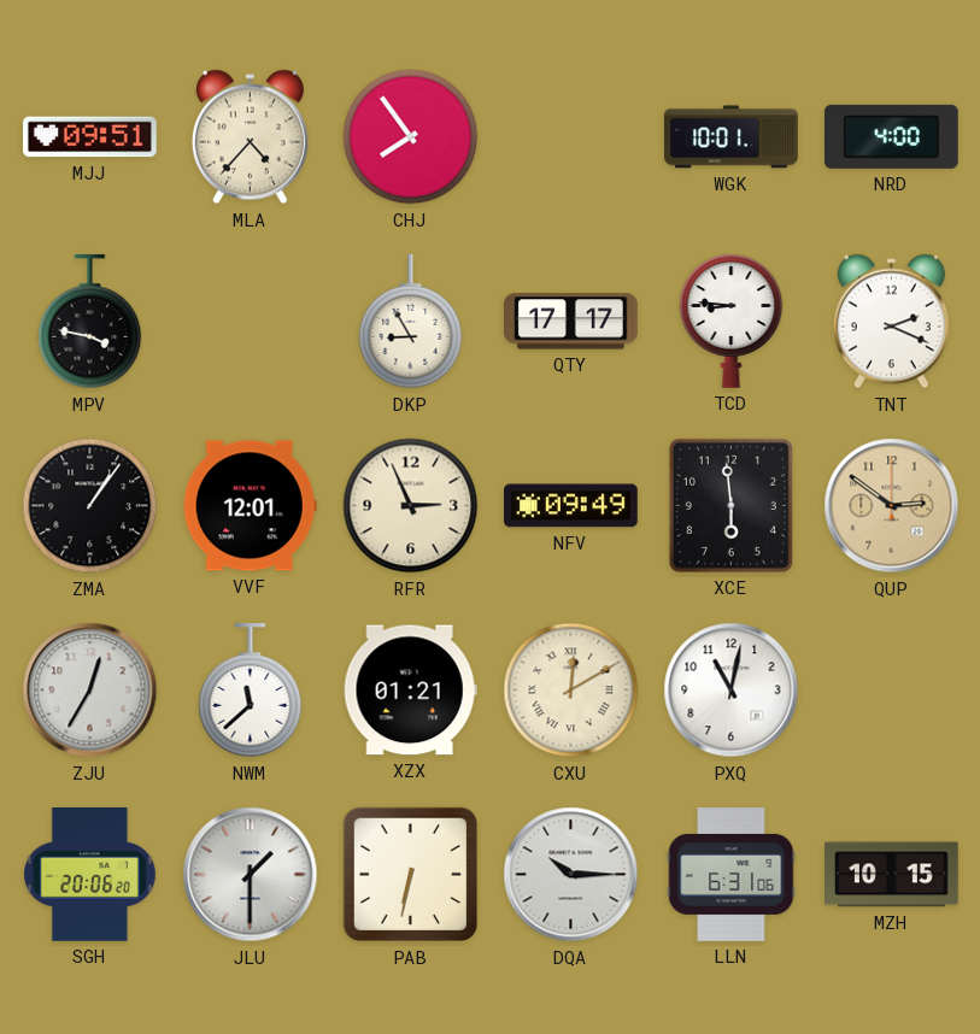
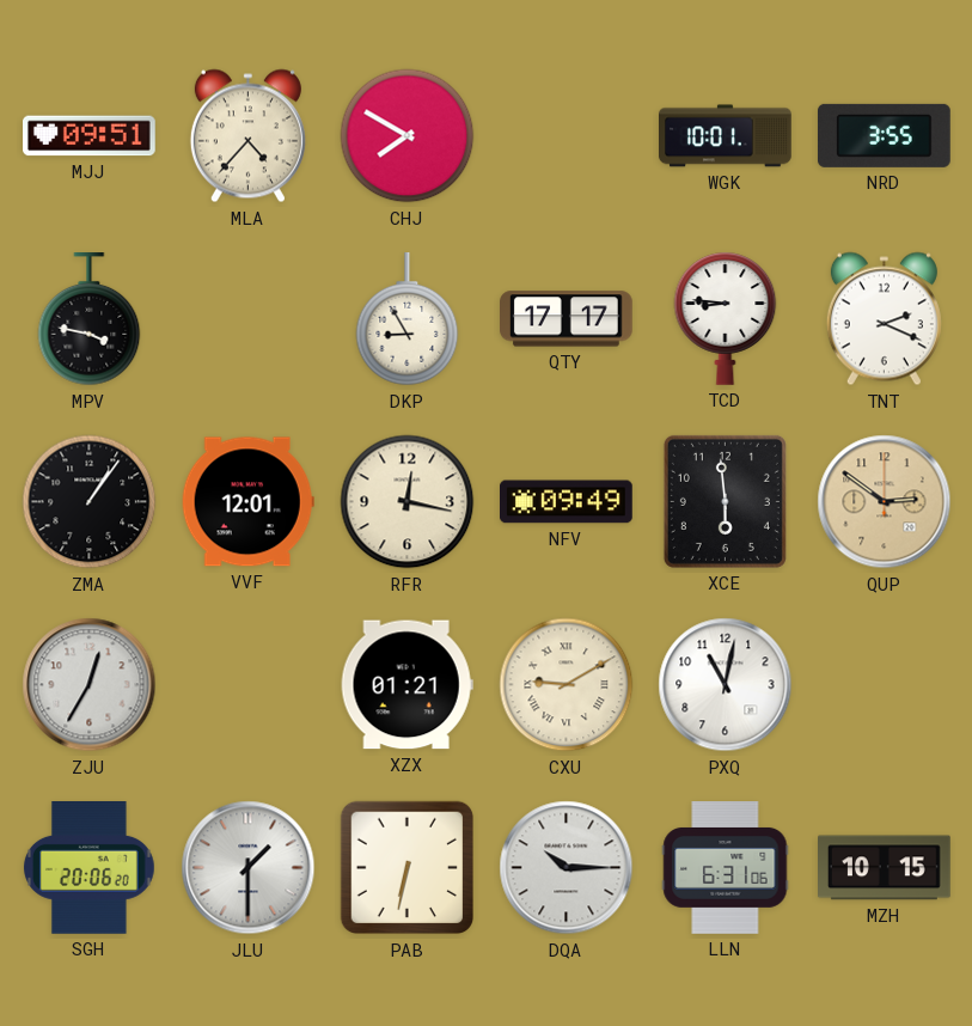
CHJ: 7:54 -> 7:50
NRD: 4:00 -> 3:55
RFR: 2:56 -> 12:17
NWM: 11:38 -> none
CXU: 12:10 -> 9:10
